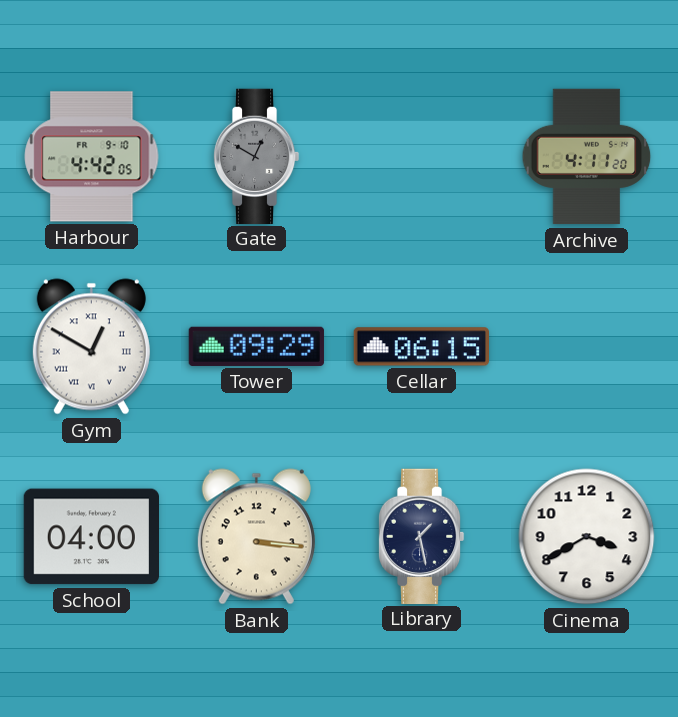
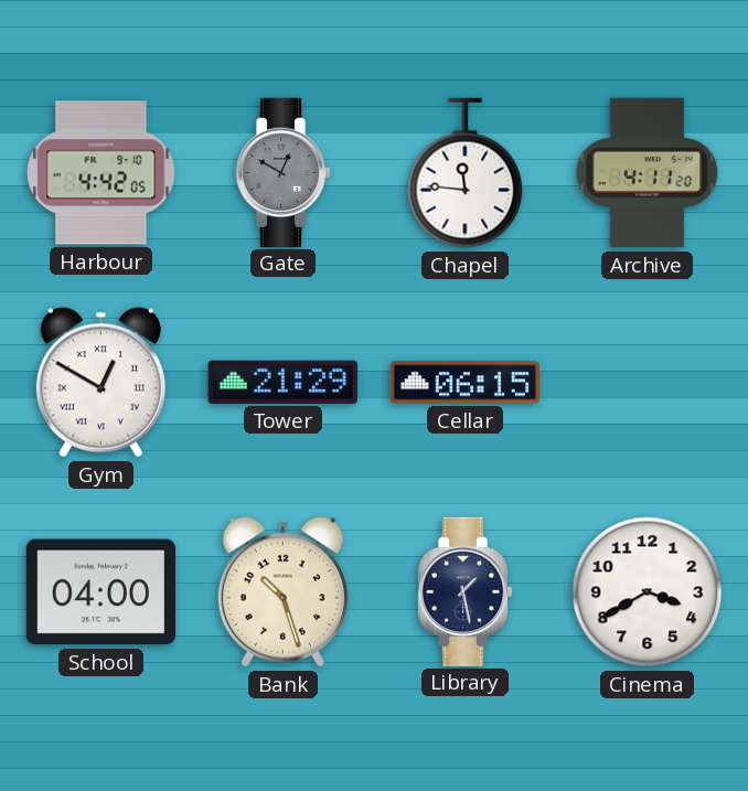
Chapel: none -> 11:46
Tower: 09:29 -> 21:29
Bank: 3:16 -> 10:27
